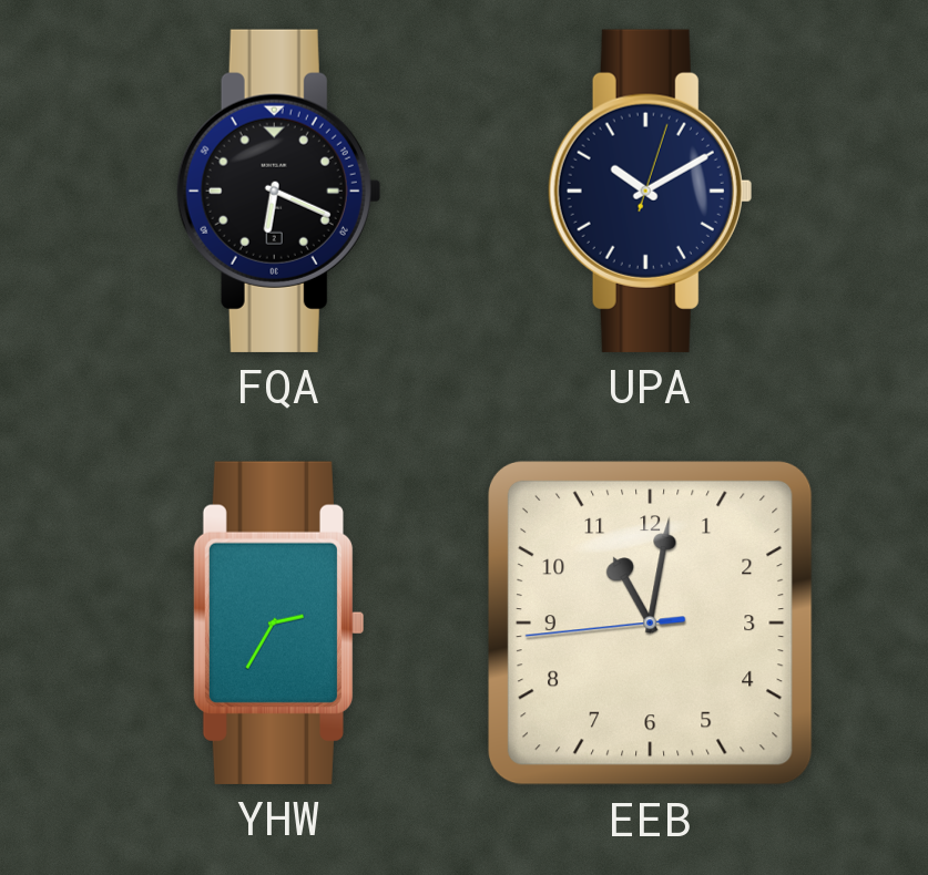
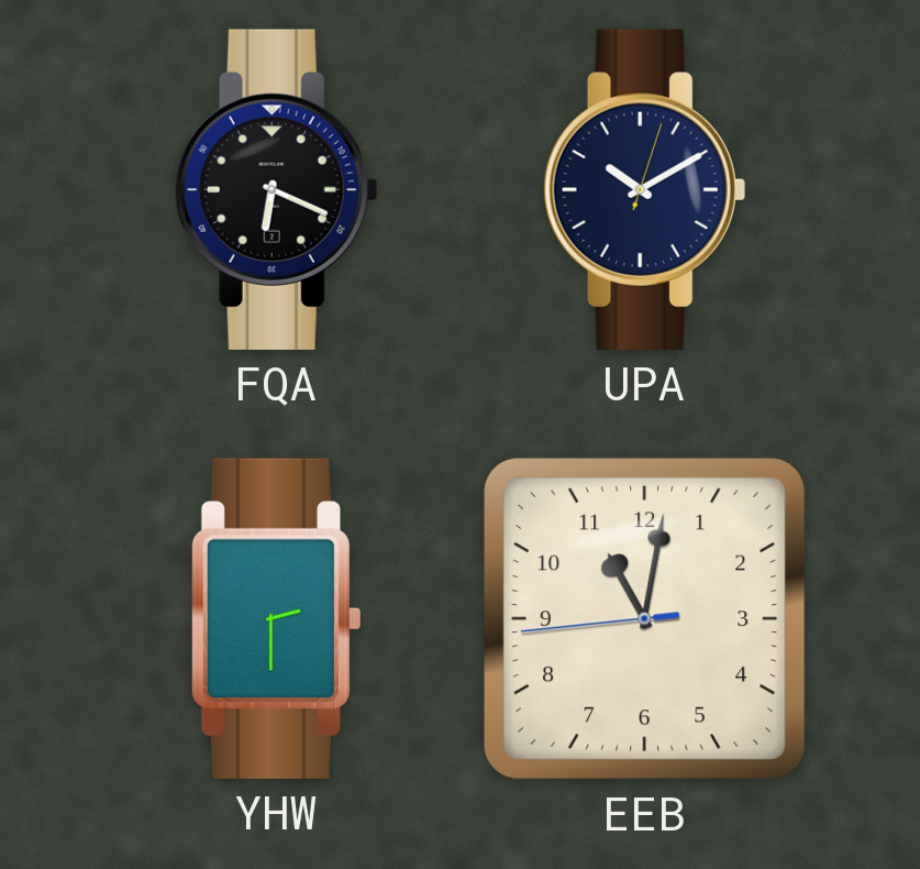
YHW: 2:35 -> 2:30
